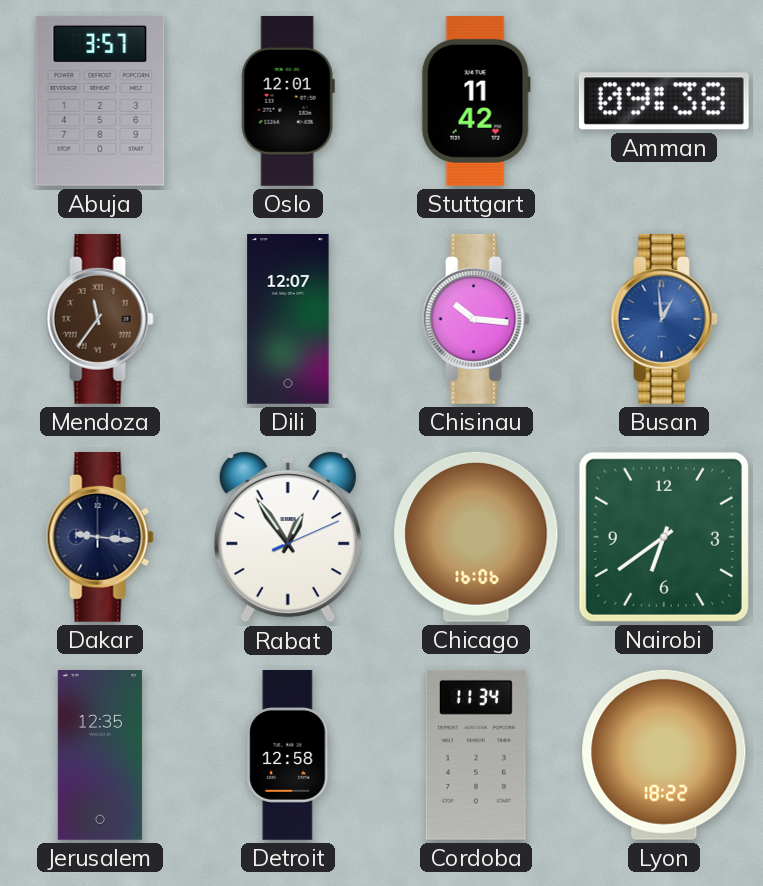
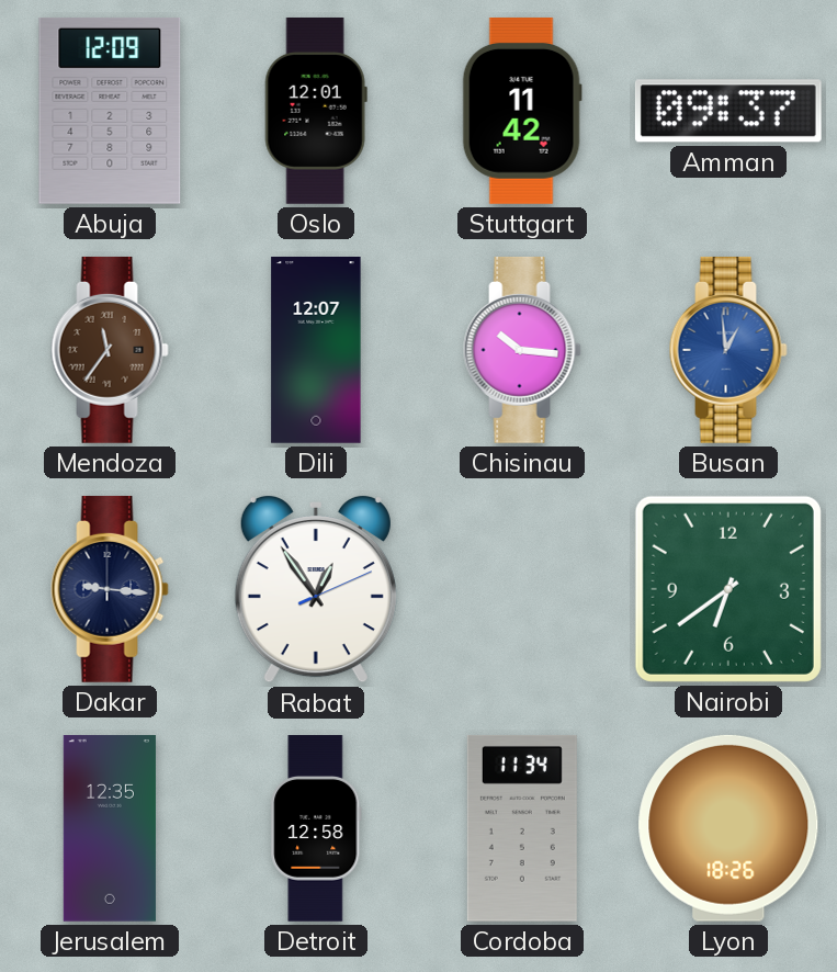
Abuja: 3:57 -> 12:09
Amman: 09:38 -> 09:37
Chicago: 16:06 -> none
Lyon: 18:22 -> 18:26
